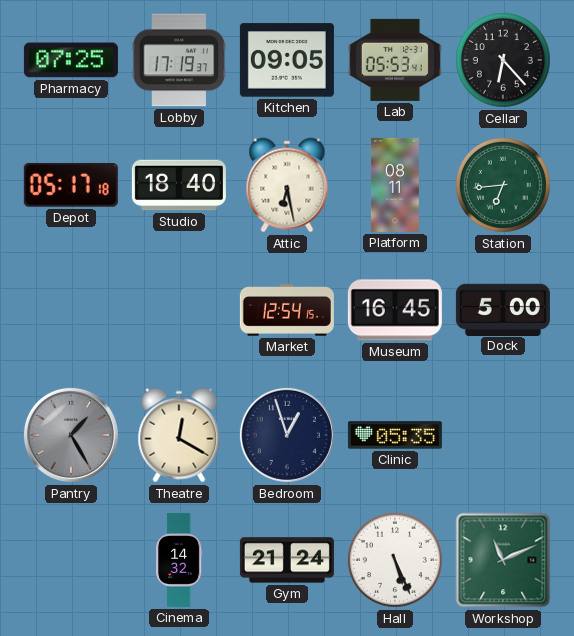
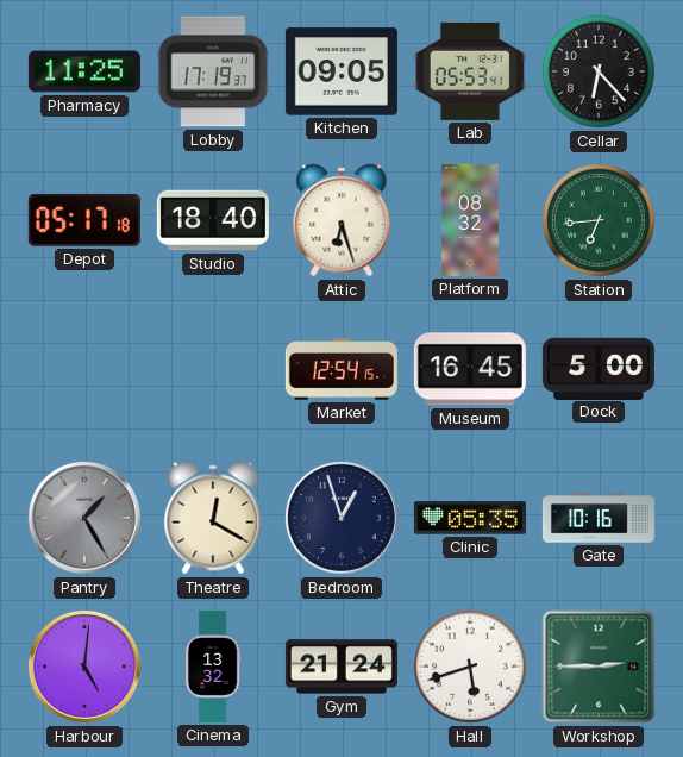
Pharmacy: 07:25 -> 11:25
Attic: 6:28 -> 6:27
Platform: 08:11 -> 08:32
Gate: none -> 10:16
Harbour: none -> 5:01
Cinema: 14:32 -> 13:32
Hall: 5:26 -> 5:42
Workshop: 11:11 -> 2:45
